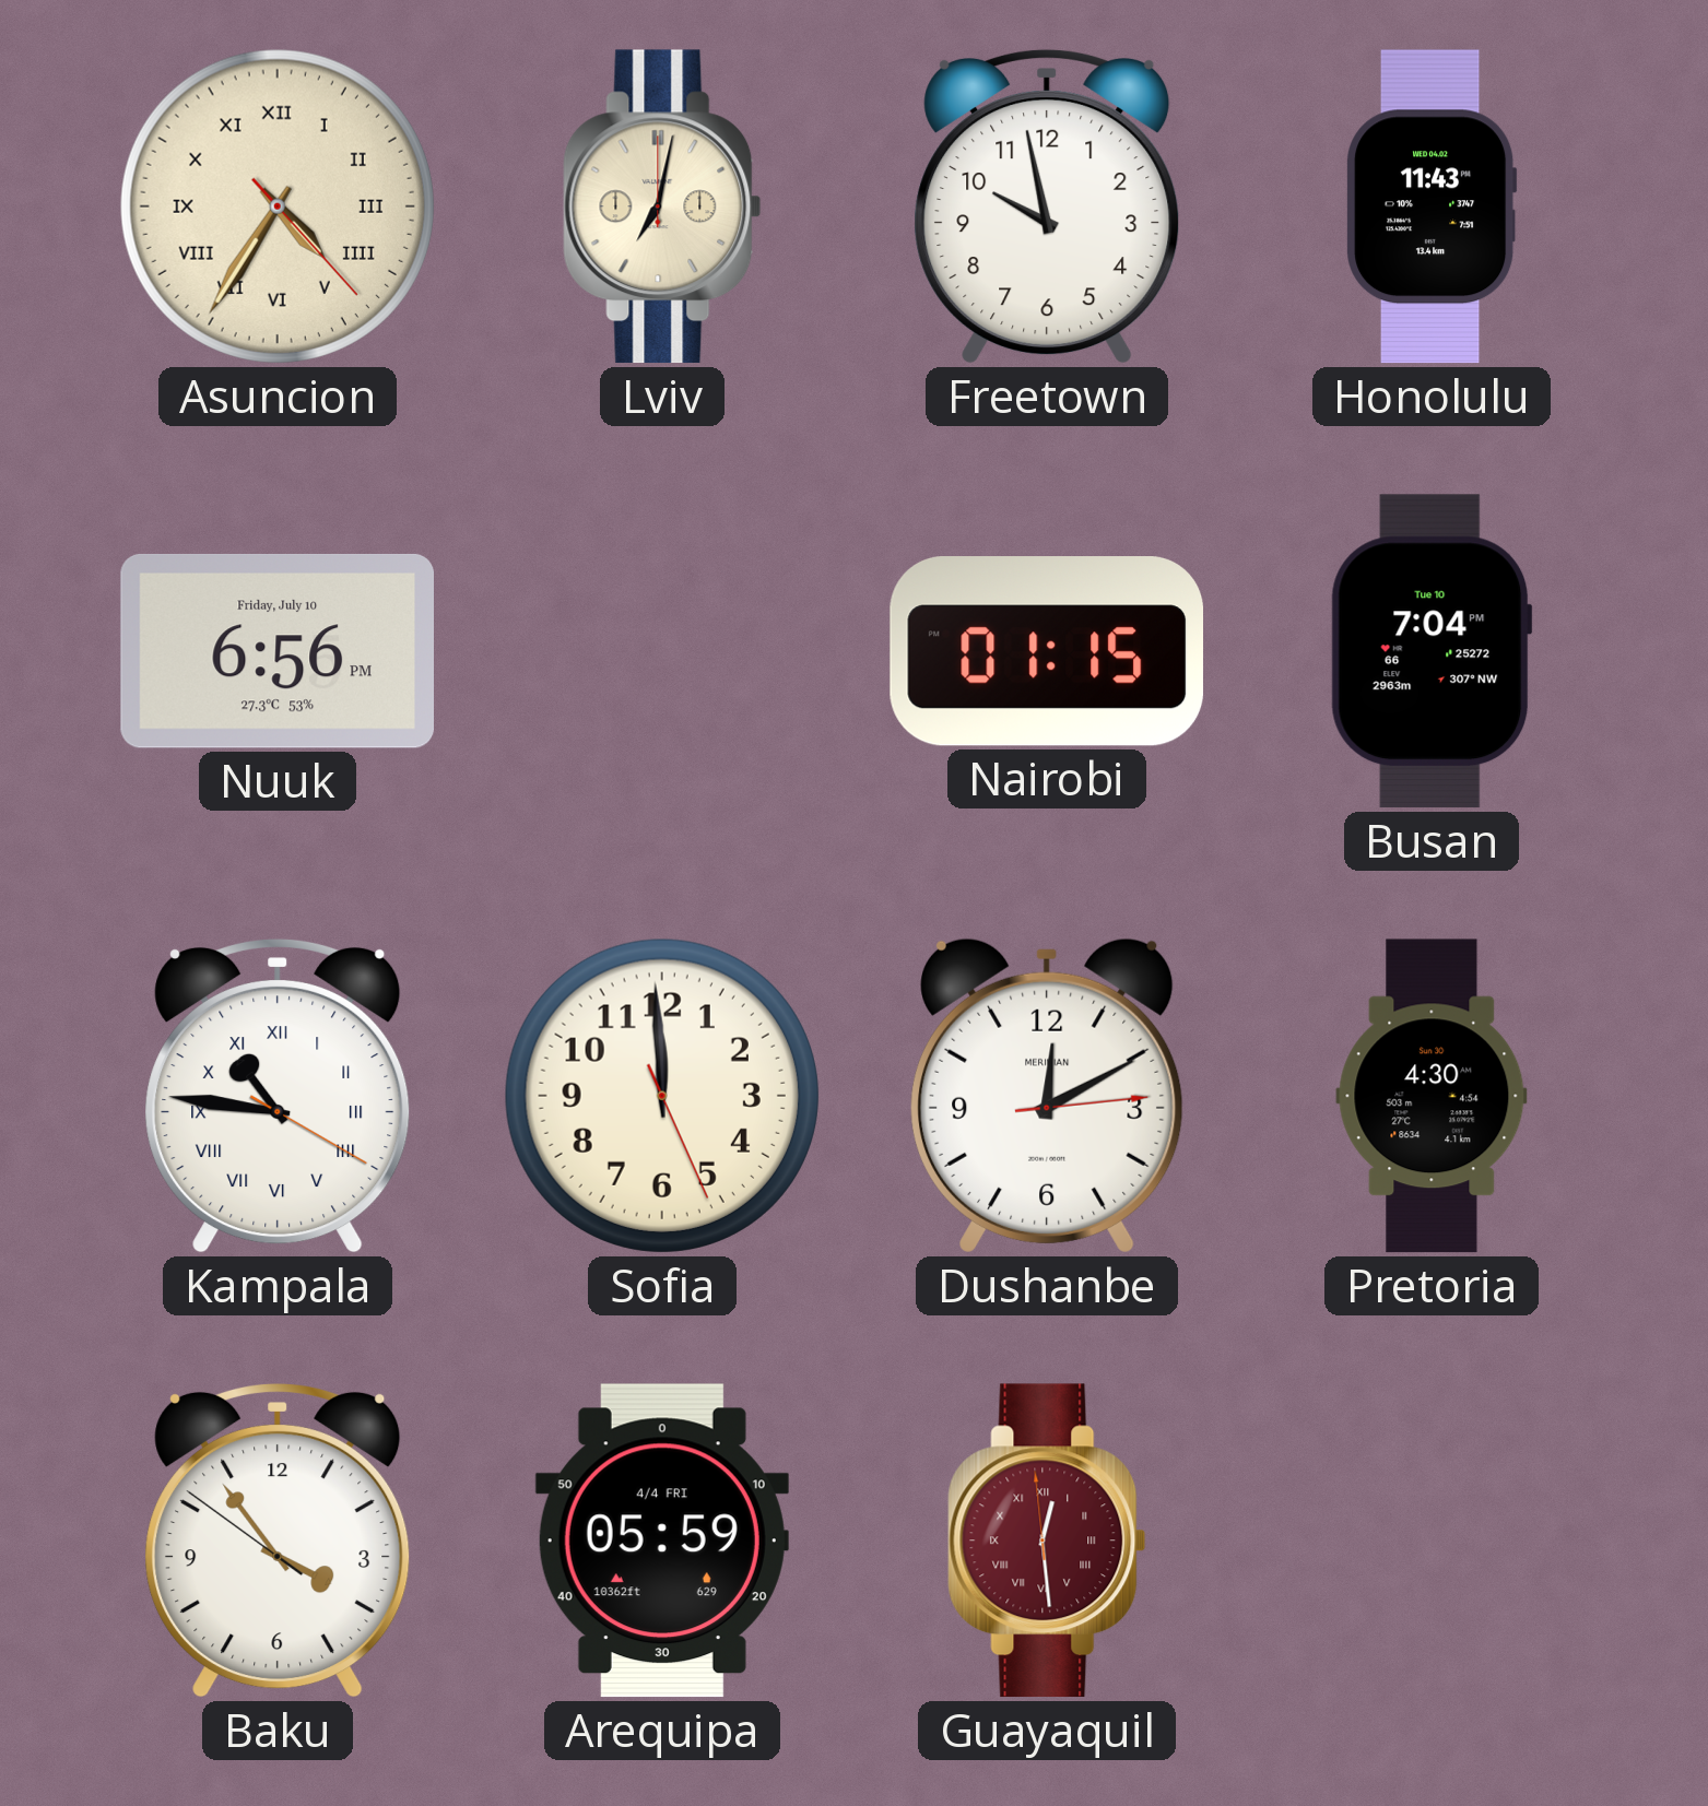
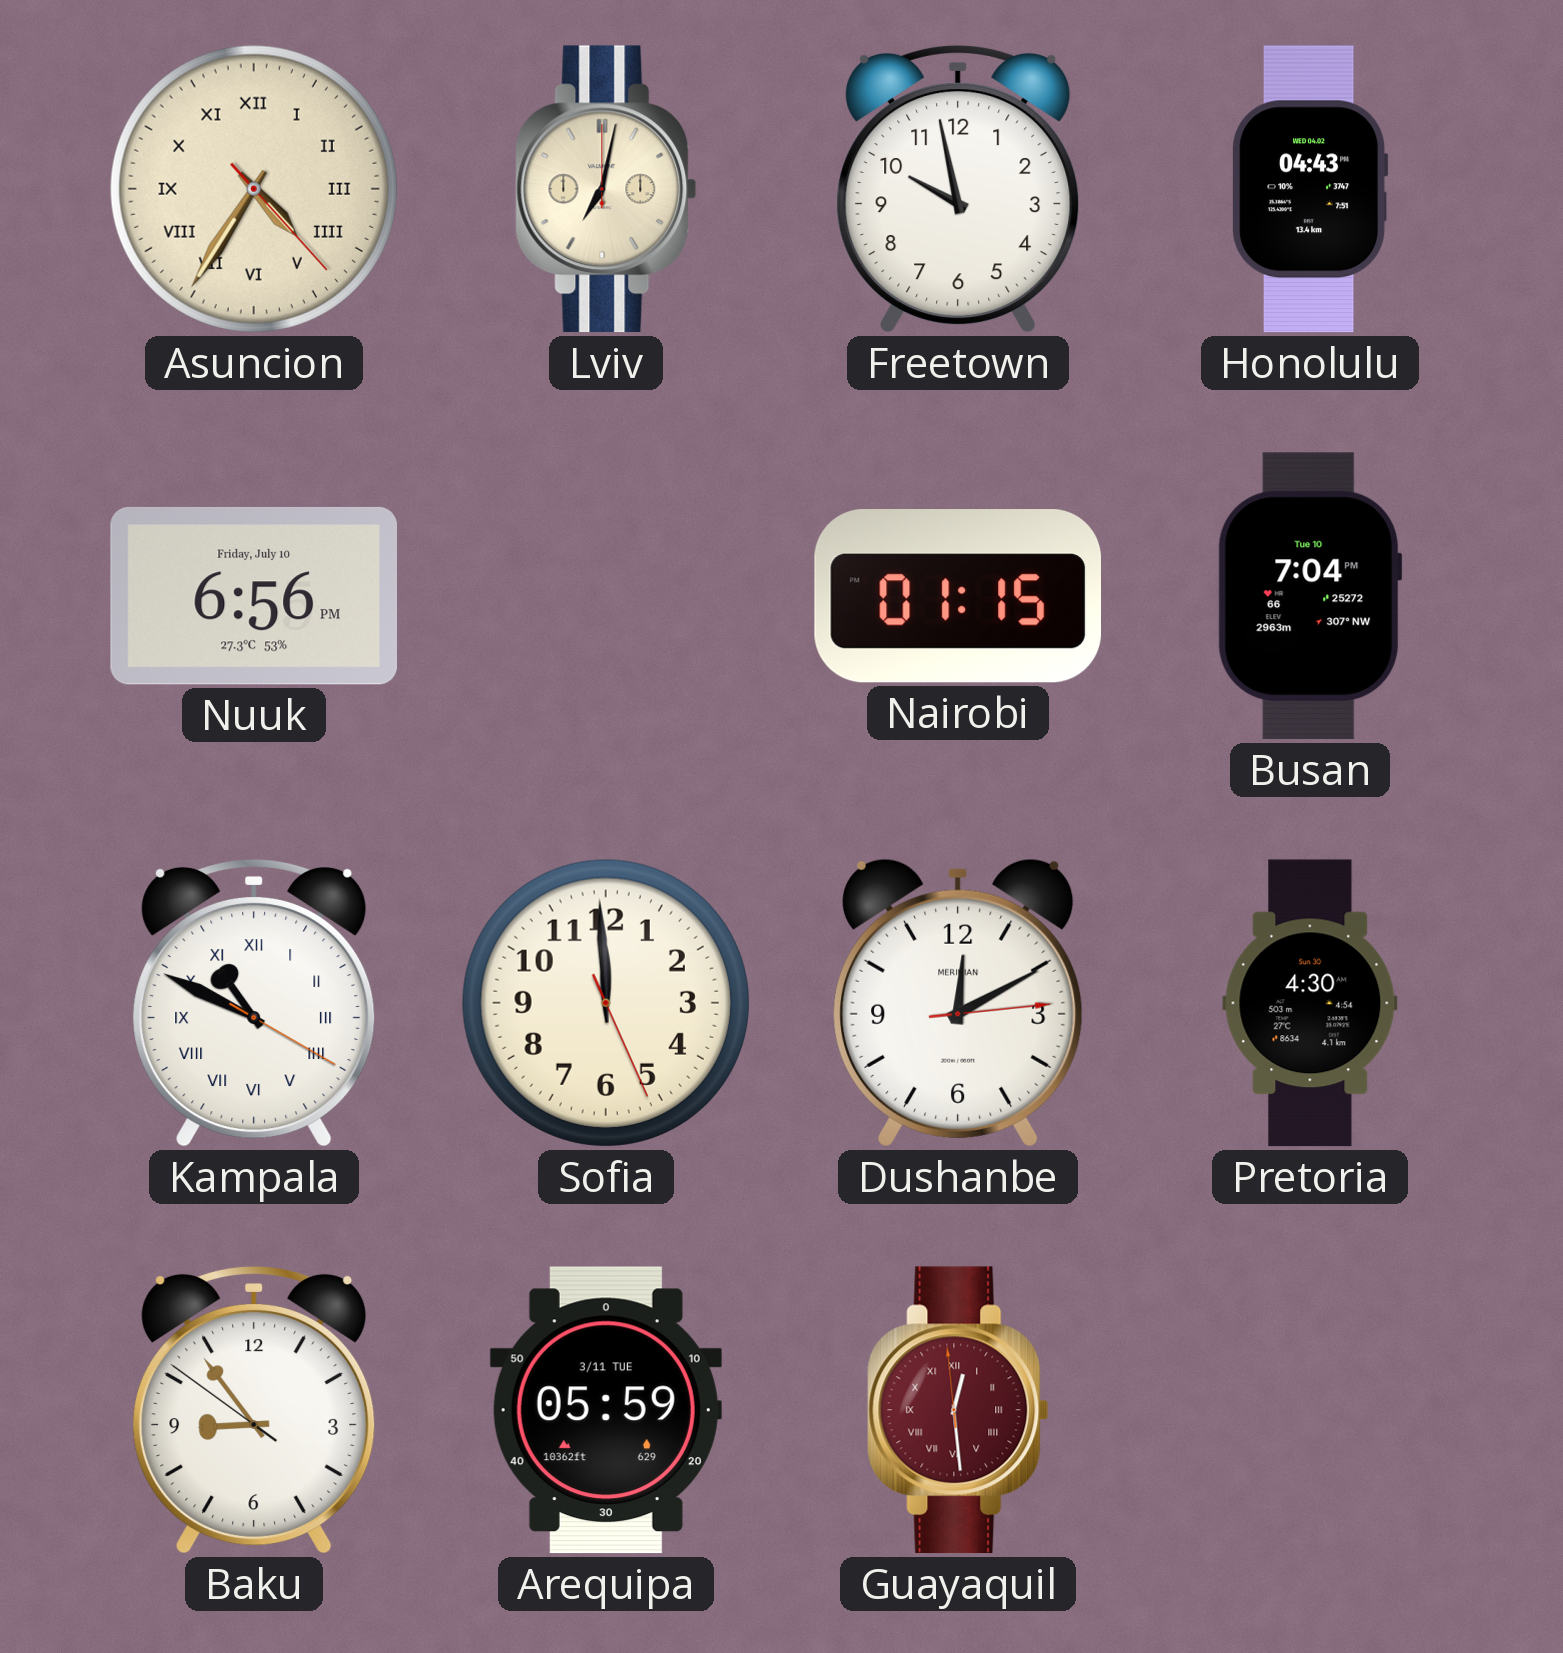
Honolulu: 11:43 -> 04:43
Kampala: 10:46 -> 10:49
Baku: 3:53 -> 8:53
Arequipa date: 4/4 FRI -> 3/11 TUE
